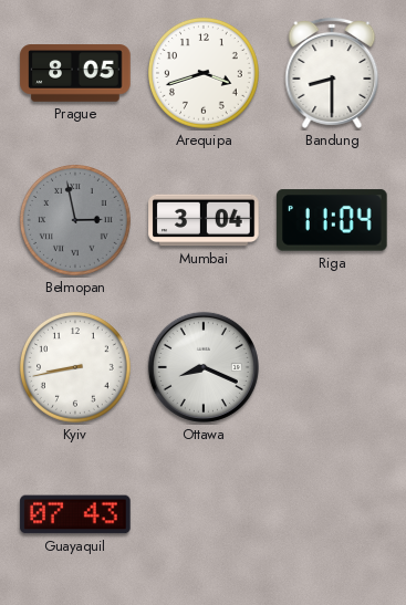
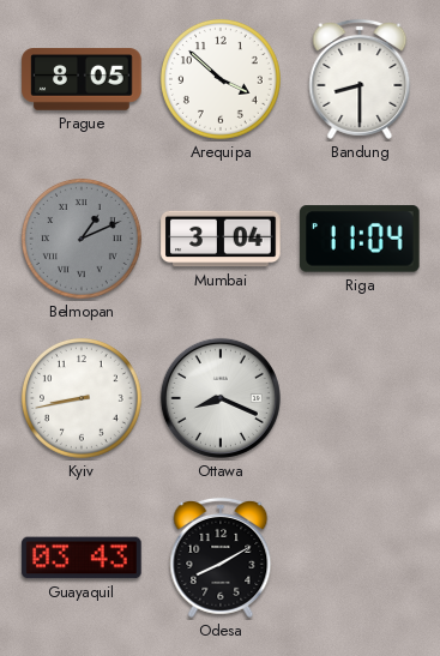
Arequipa: 3:42 -> 3:52
Belmopan: 2:58 -> 1:11
Guayaquil: 07:43 -> 03:43
Odesa: none -> 8:10
